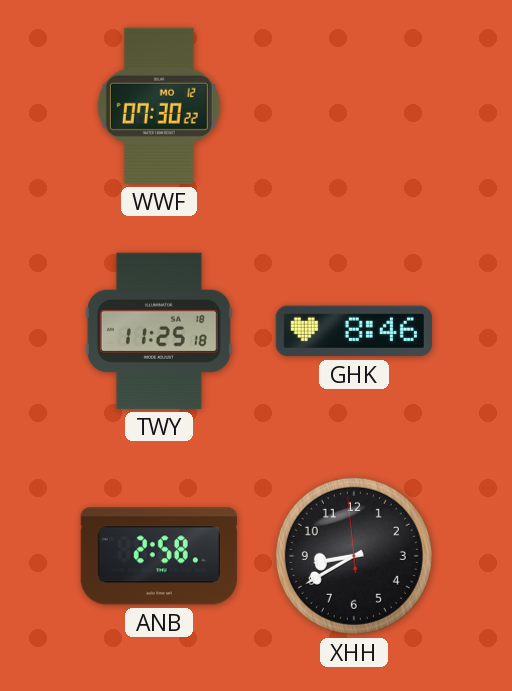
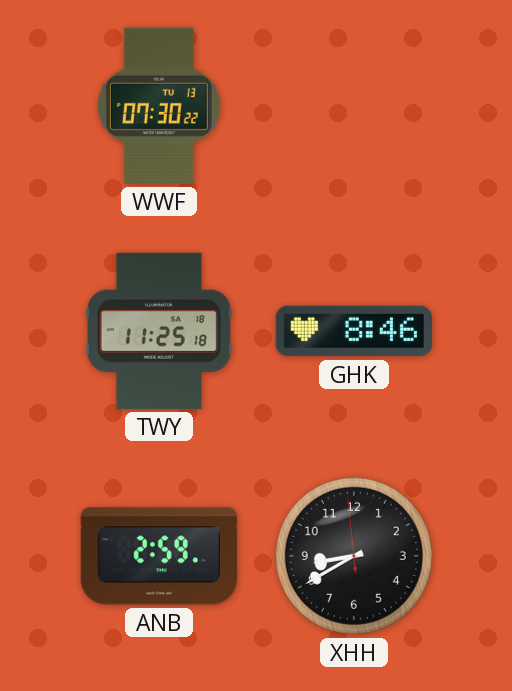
WWF date: MO 12 -> TU 13
ANB: 2:58 -> 2:59
